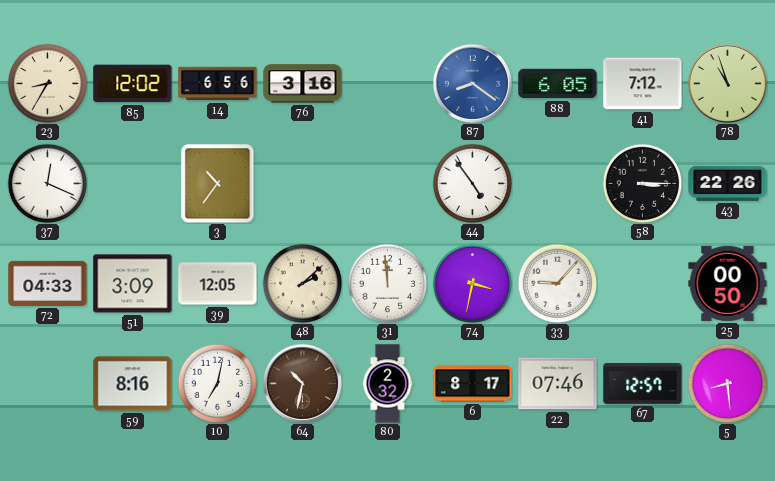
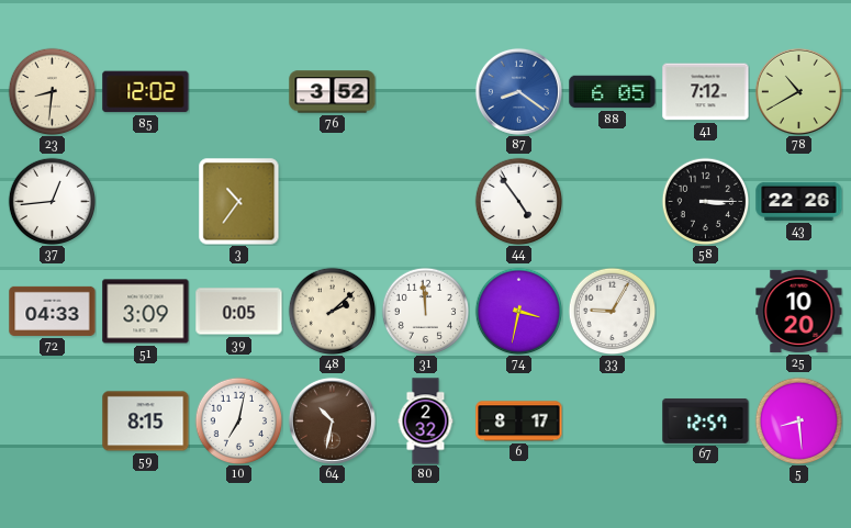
23: 8:35 -> 8:31
14: 6:56 -> none
76: 3:16 -> 3:52
78: 10:57 -> 10:40
37: 12:19 -> 12:44
39: 12:05 -> 0:05
33: 9:07 -> 9:05
25: 00:50 -> 10:20
59: 8:16 -> 8:15
22: 07:46 -> none
